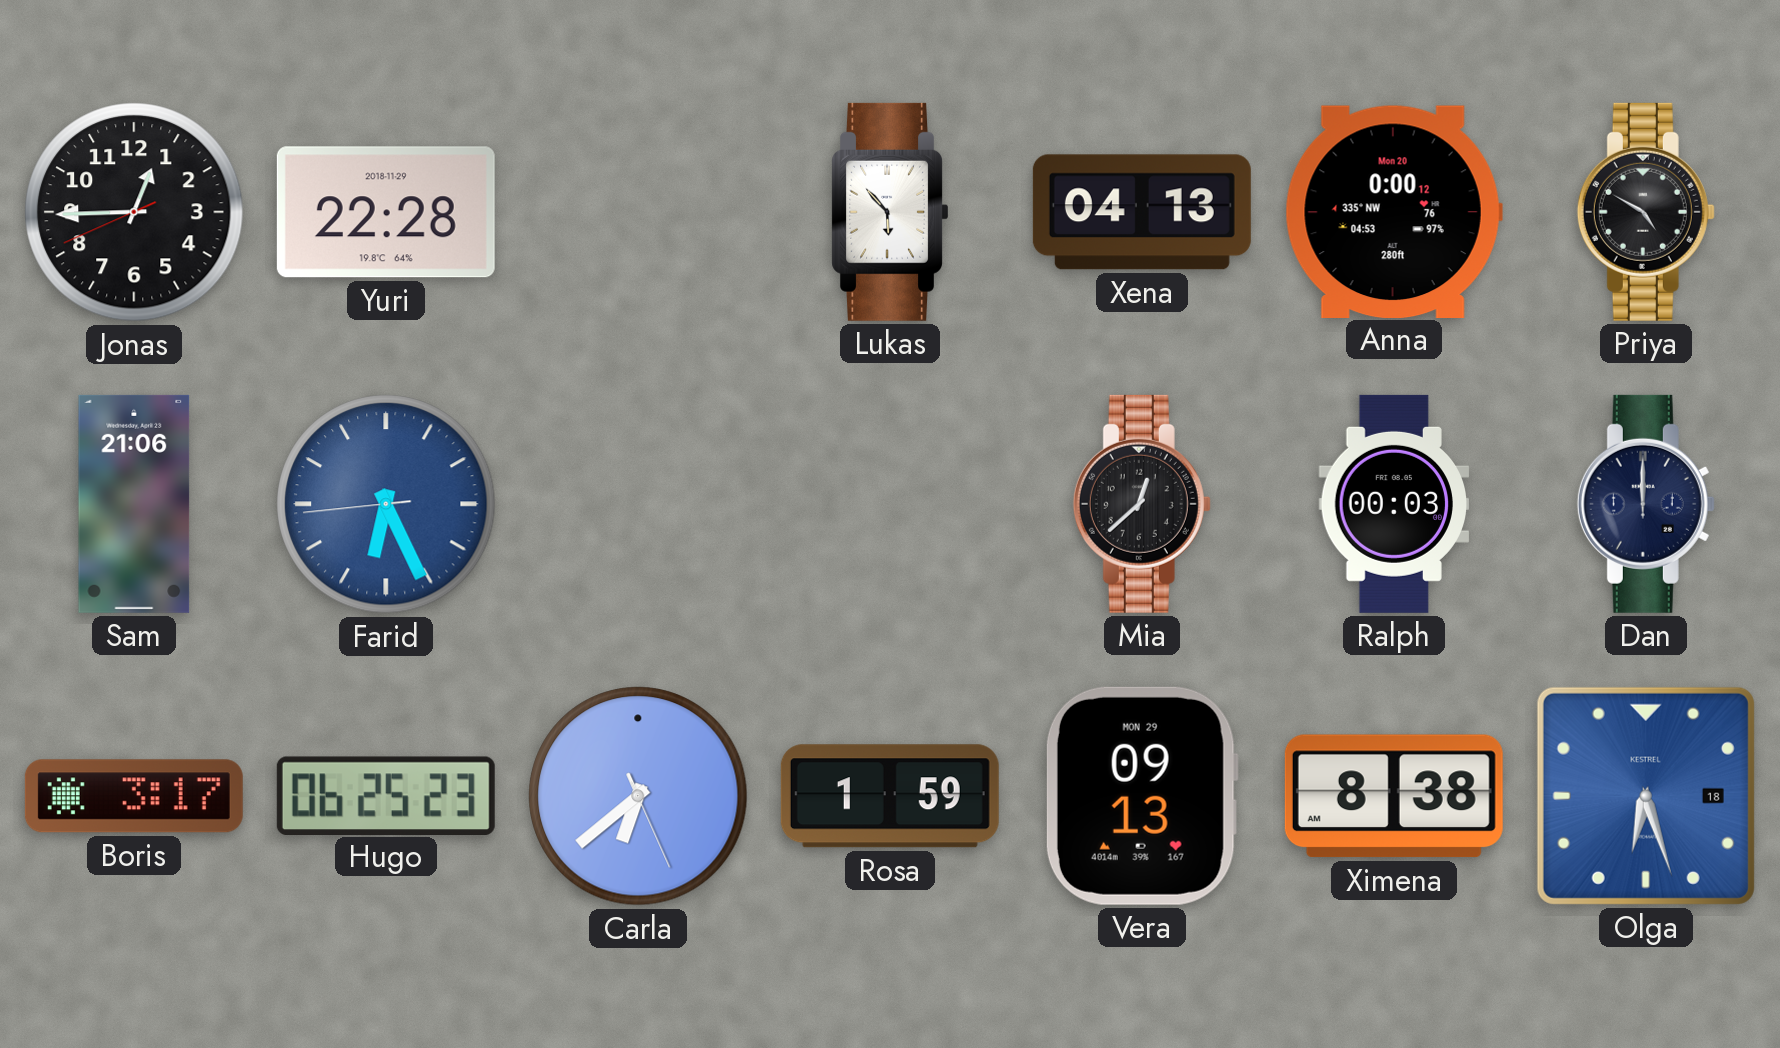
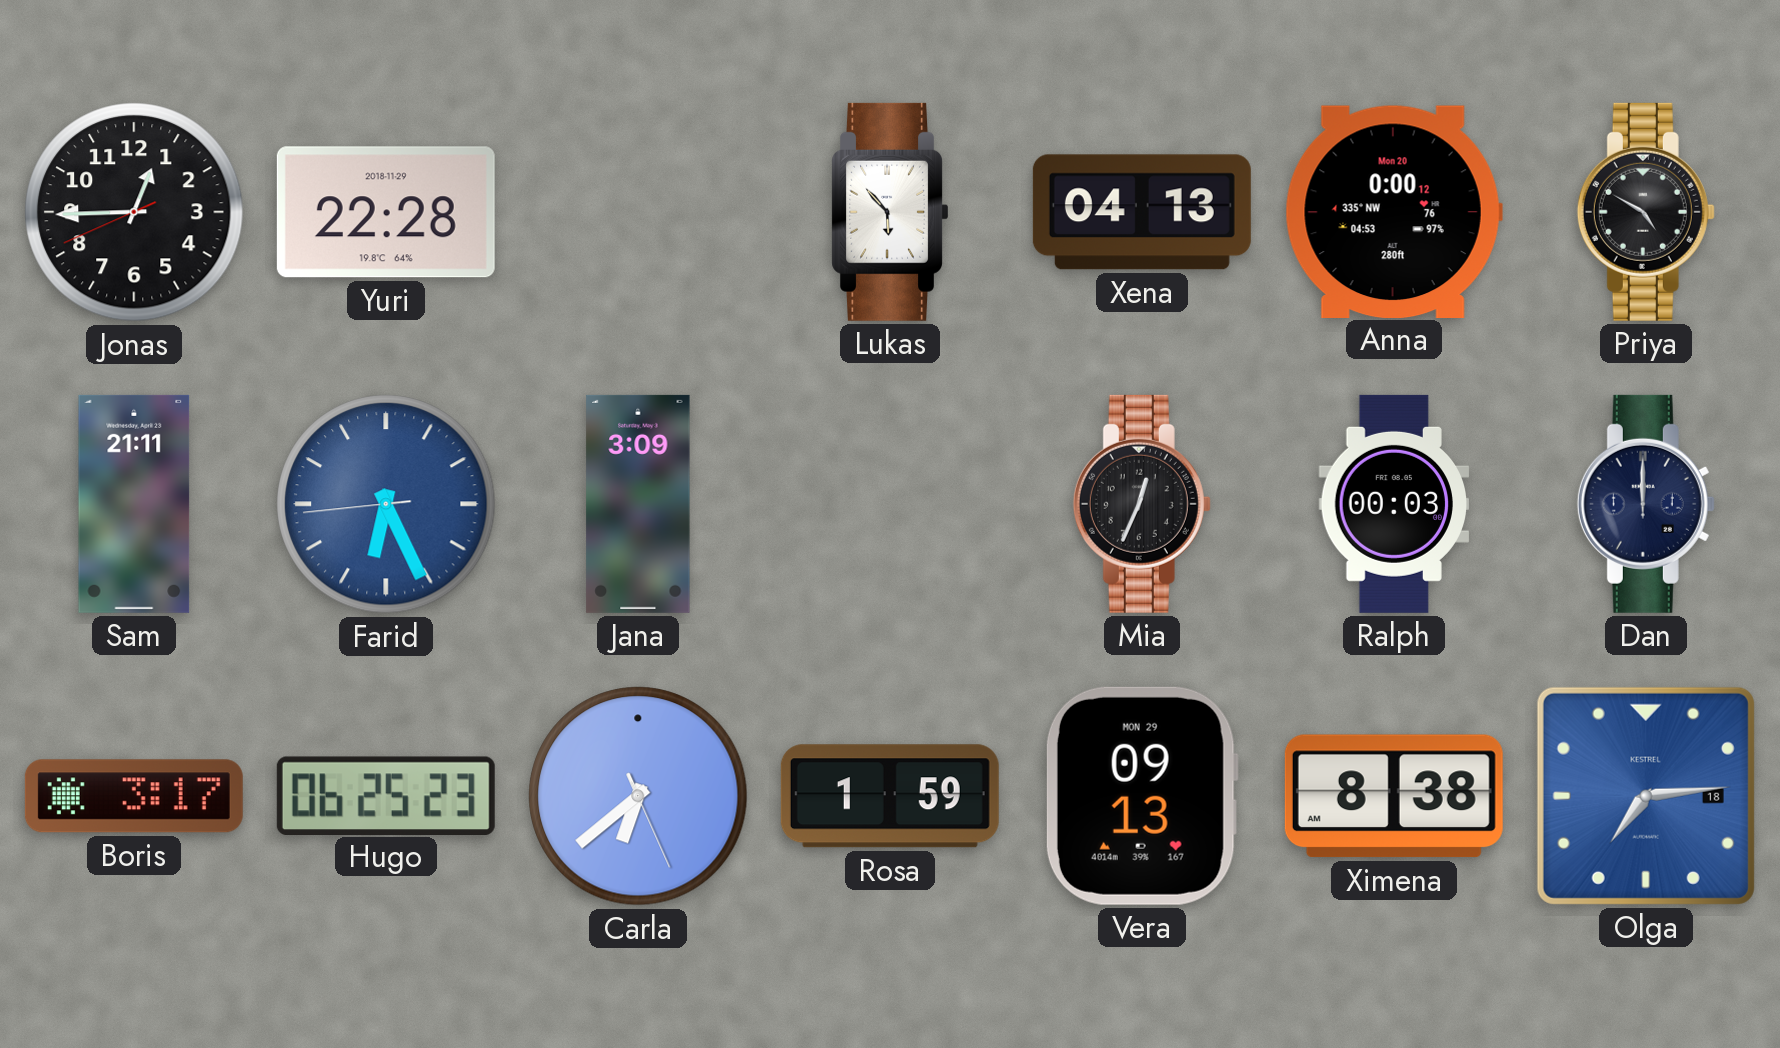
Sam: 21:06 -> 21:11
Jana: none -> 3:09
Mia: 12:38 -> 12:34
Olga: 6:27 -> 7:14
